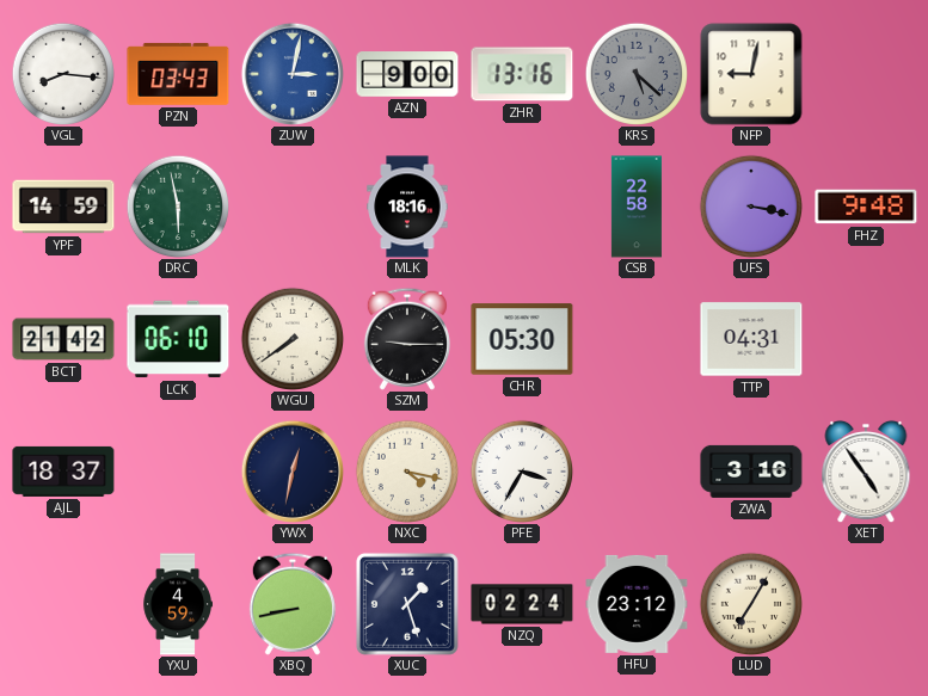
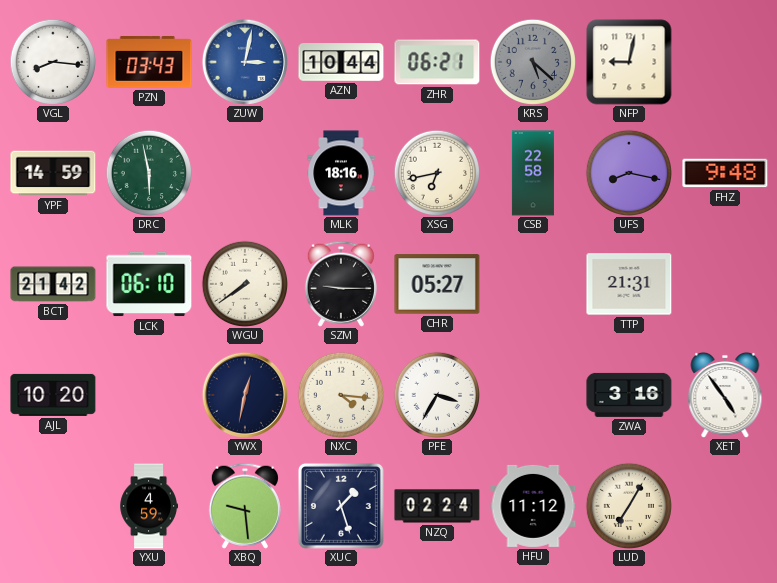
AZN: 9:00 -> 10:44
ZHR: 13:16 -> 06:21
XSG: none -> 6:43
UFS: 3:17 -> 8:17
CHR: 05:30 -> 05:27
TTP: 04:31 -> 21:31
AJL: 18:37 -> 10:20
NXC: 4:17 -> 4:16
XBQ: 8:43 -> 9:29
HFU: 23:12 -> 11:12
